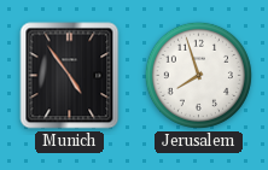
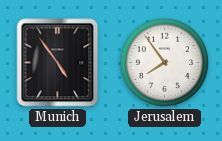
Jerusalem: 7:57 -> 7:54
